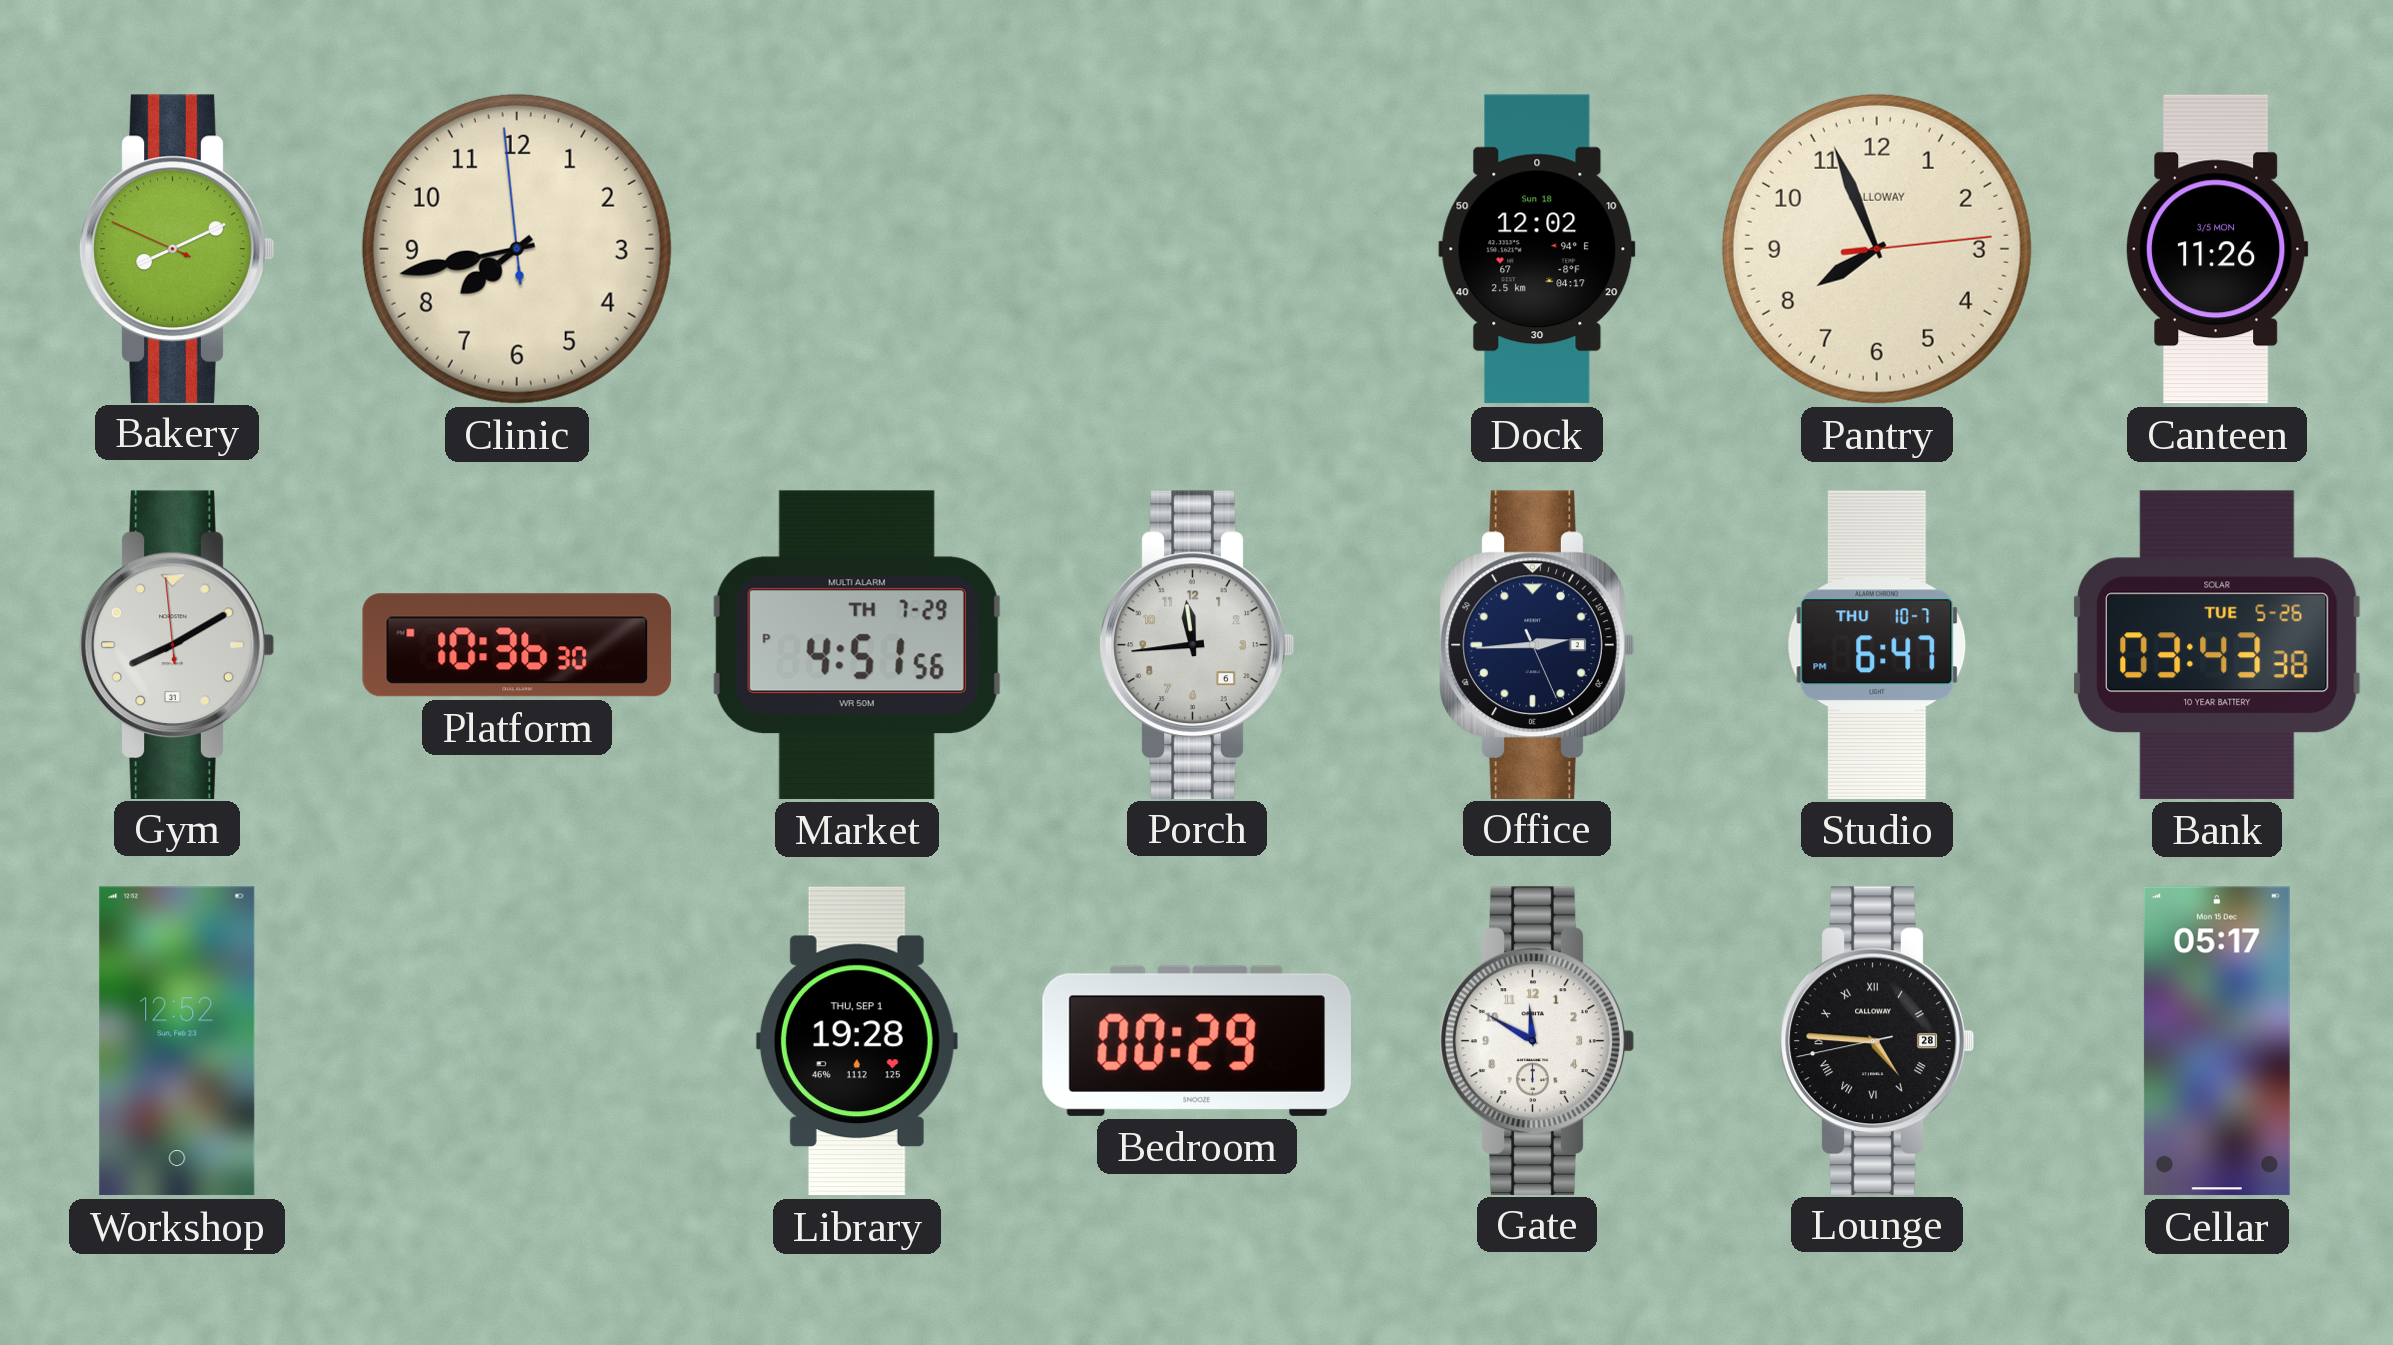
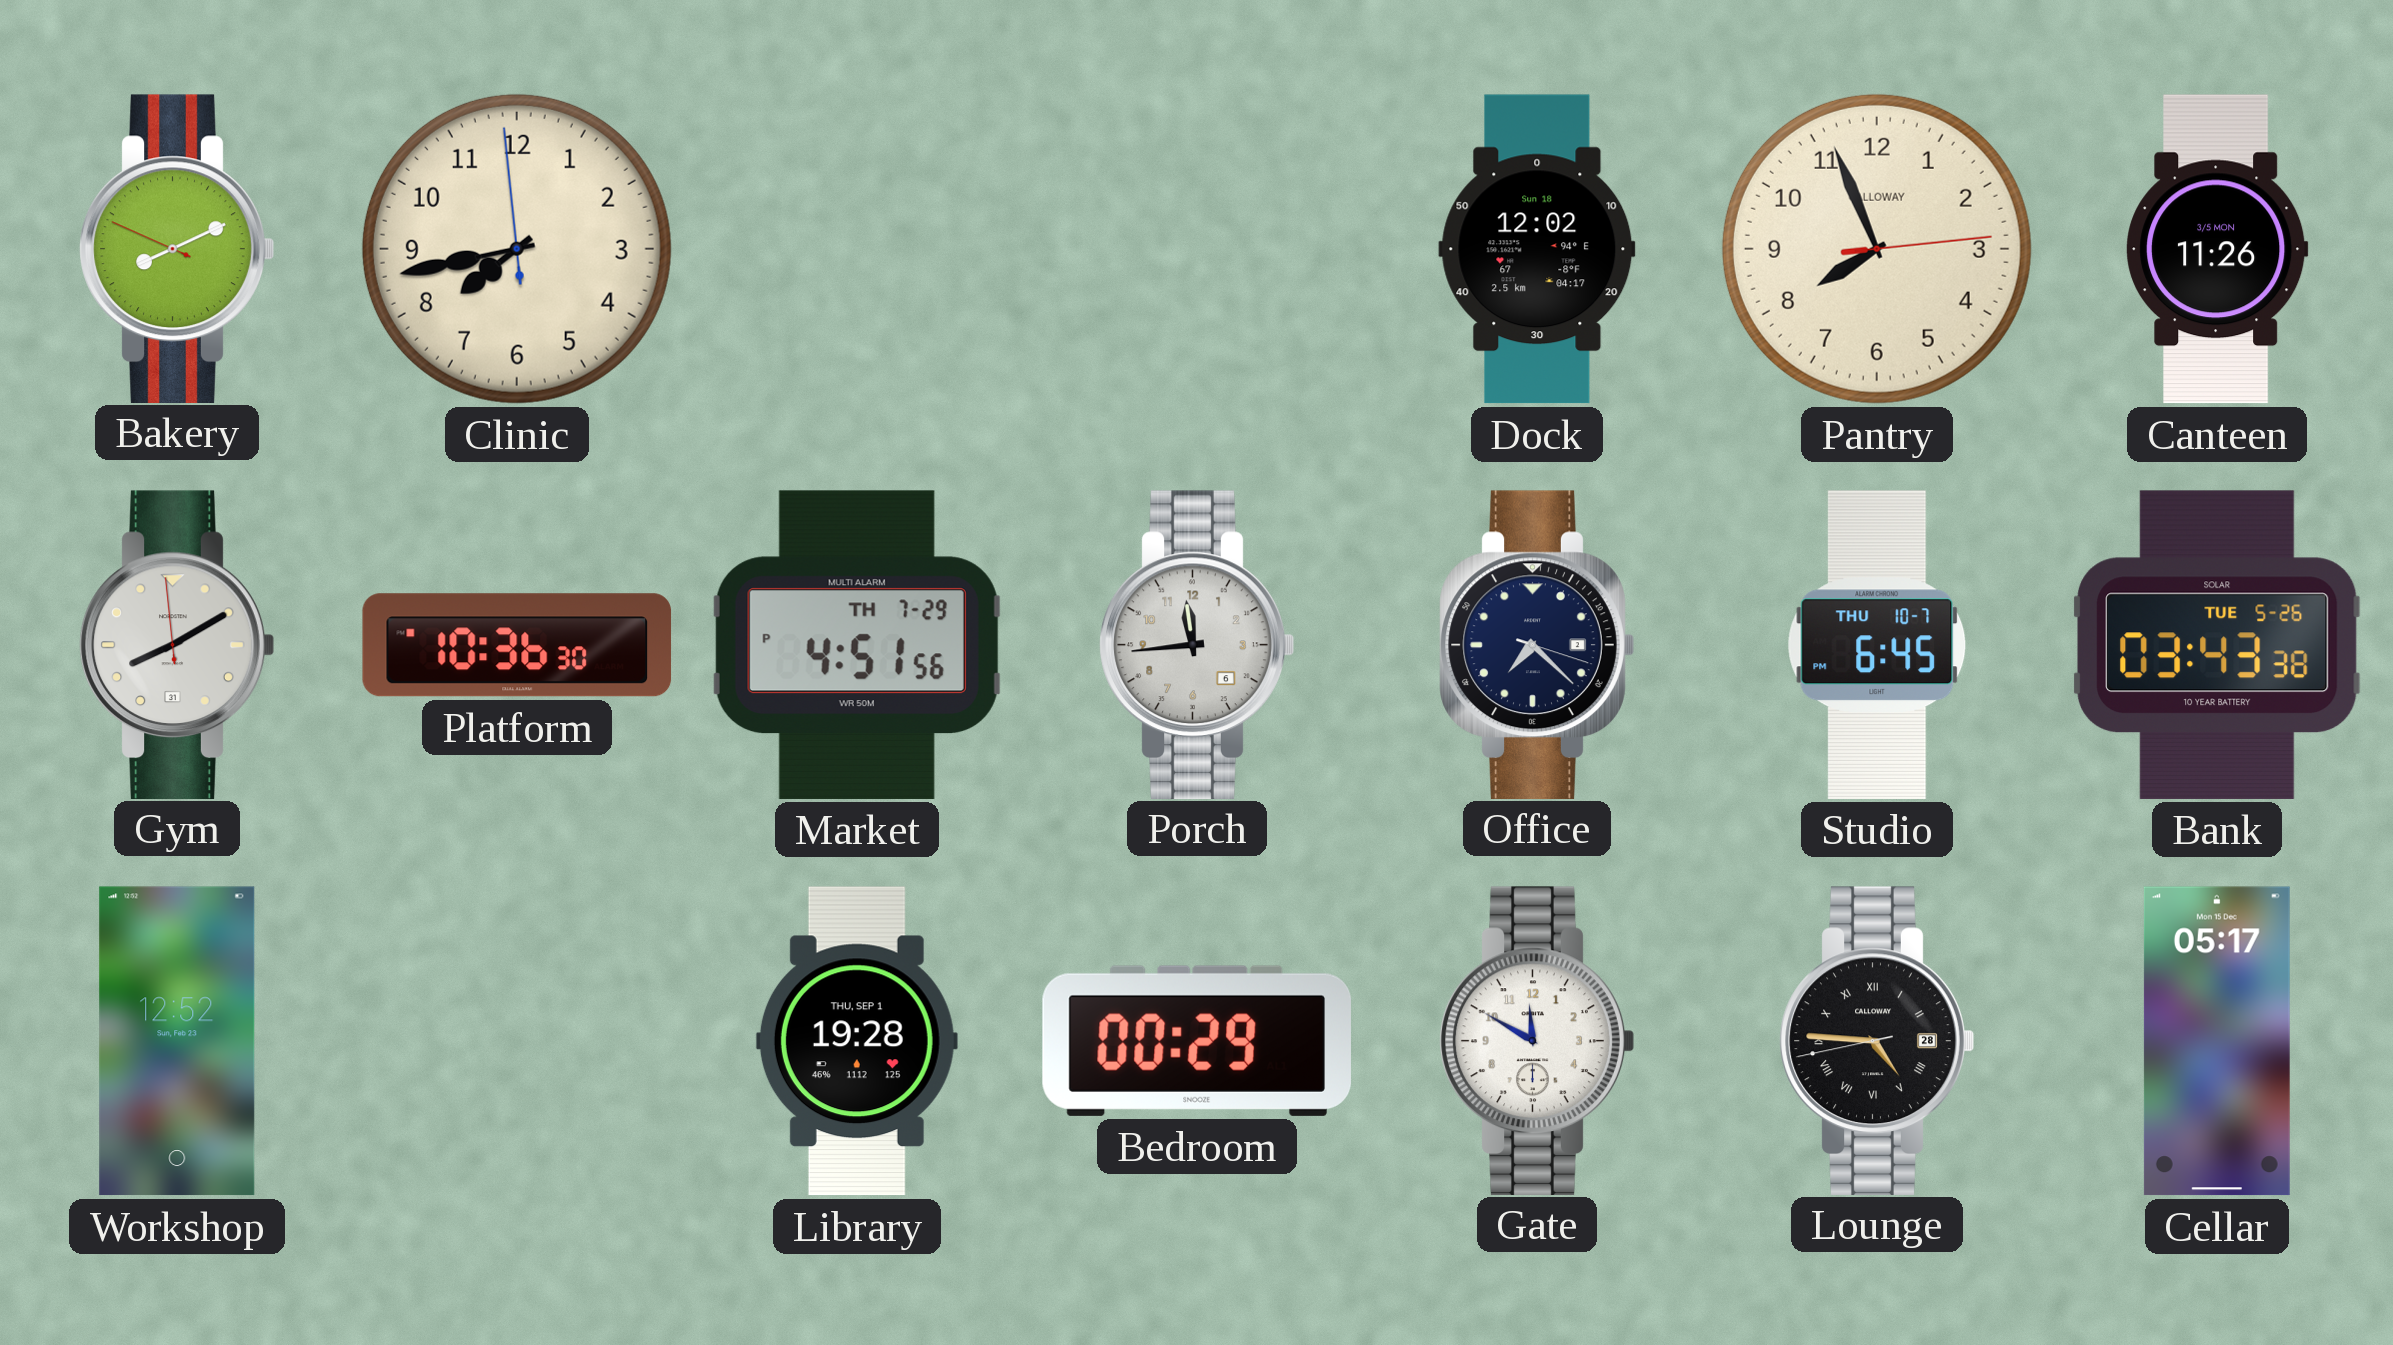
Office: 2:44 -> 7:22
Studio: 6:47 -> 6:45
